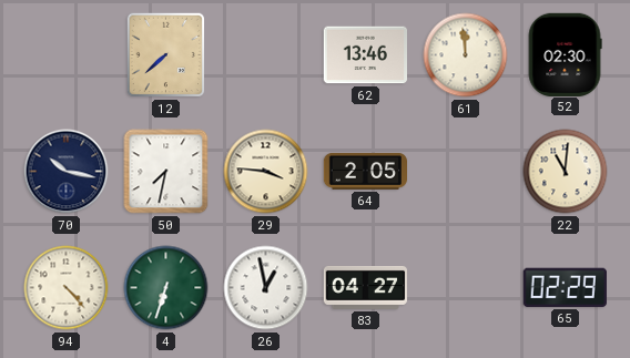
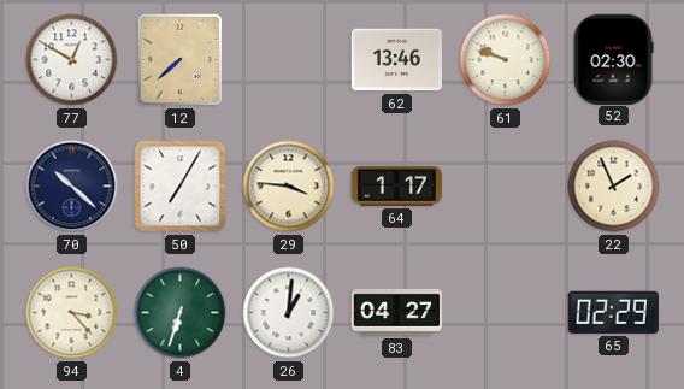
77: none -> 12:50
61: 11:59 -> 9:48
70: 10:17 -> 10:22
50: 7:32 -> 7:05
64: 2:05 -> 1:17
22: 11:01 -> 1:56
94: 4:23 -> 3:23
26: 12:58 -> 1:01
